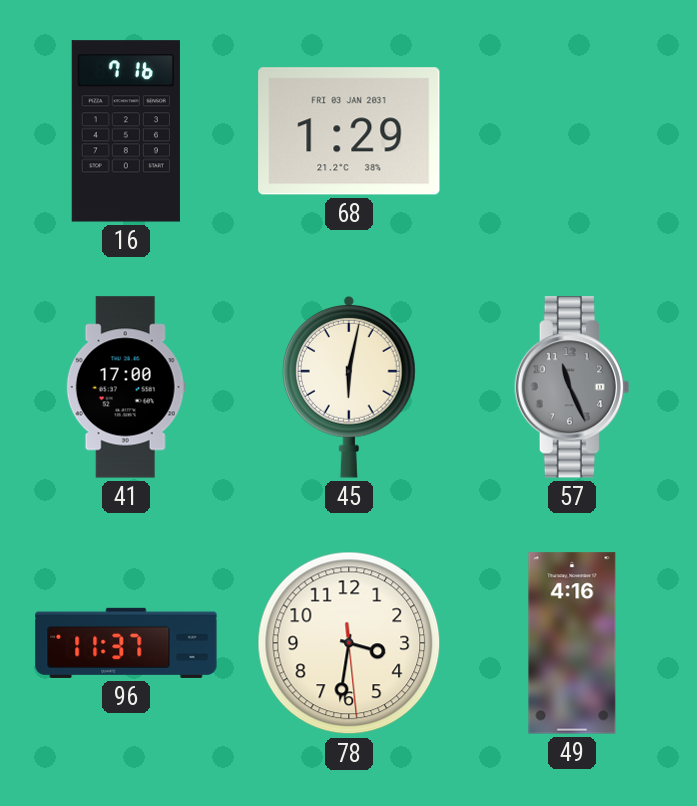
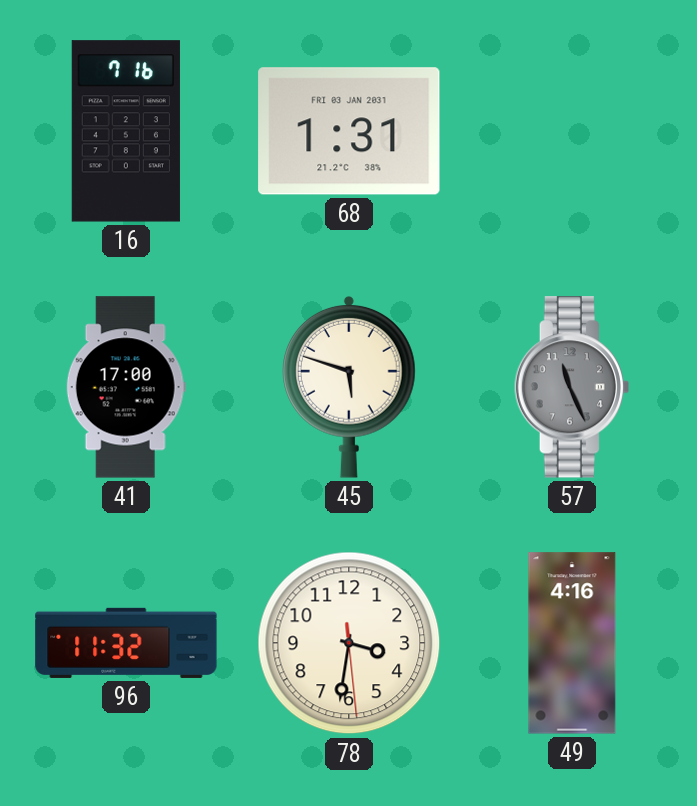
68: 1:29 -> 1:31
45: 6:02 -> 5:48
96: 11:37 -> 11:32
